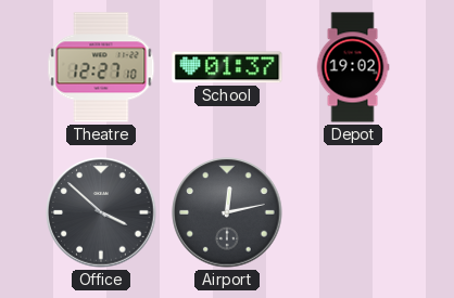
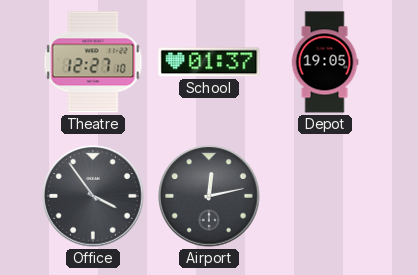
Depot: 19:02 -> 19:05
Office: 3:52 -> 3:54
